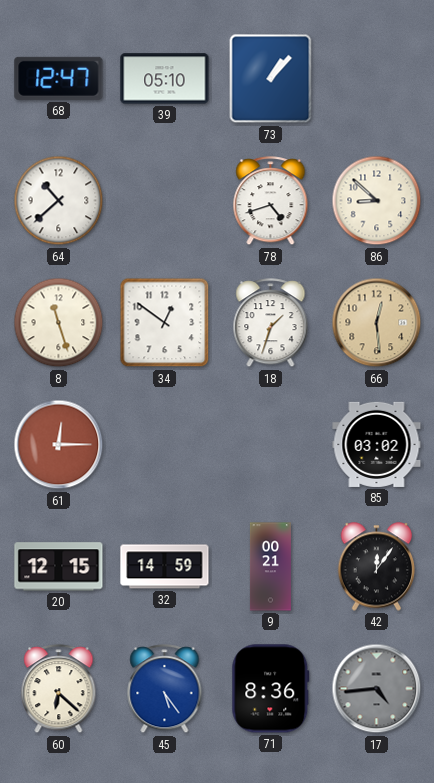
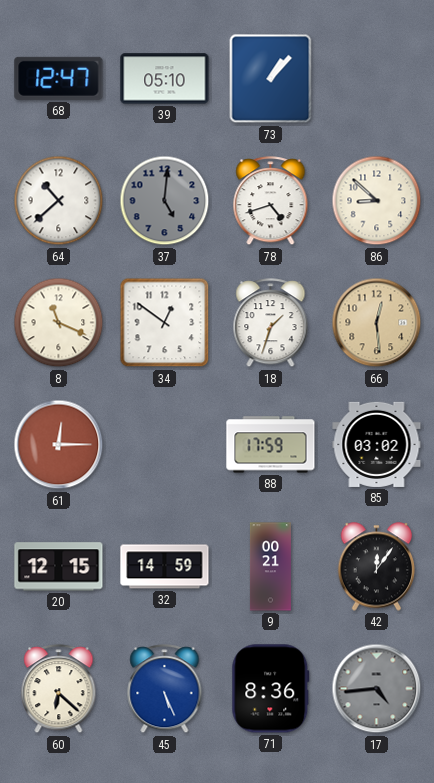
37: none -> 5:01
8: 11:27 -> 11:19
88: none -> 17:59
45: 5:24 -> 5:26
